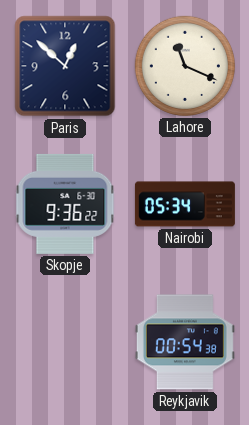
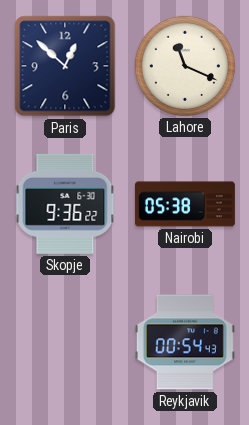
Nairobi: 05:34 -> 05:38
Reykjavik: 00:54:38 -> 00:54:43
